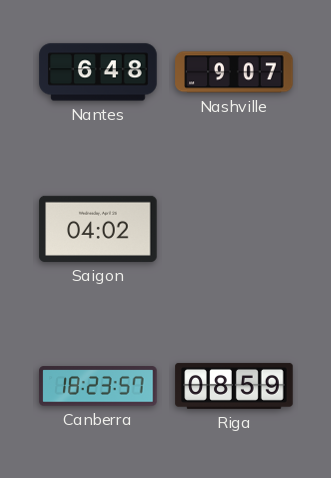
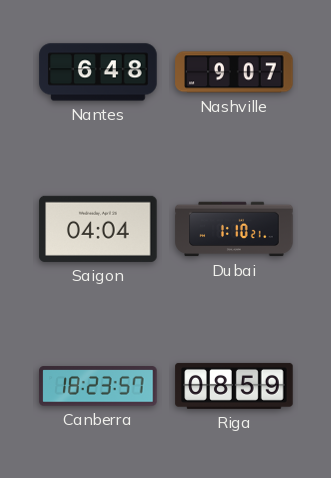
Saigon: 04:02 -> 04:04
Dubai: none -> 1:10
